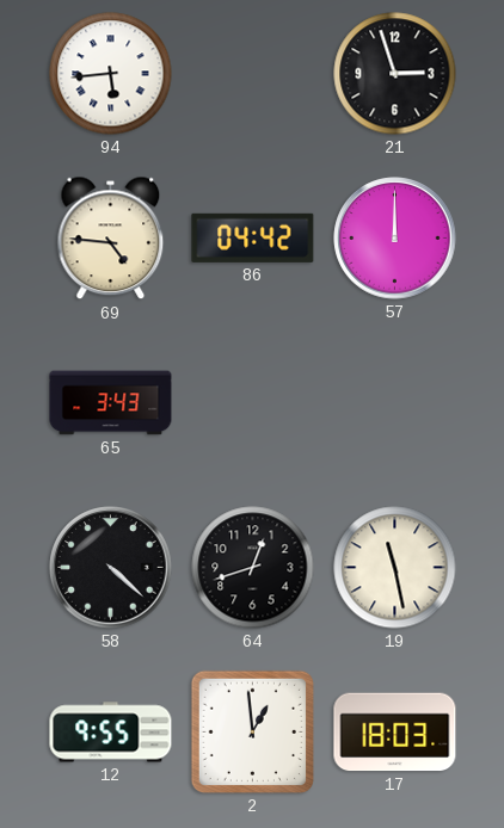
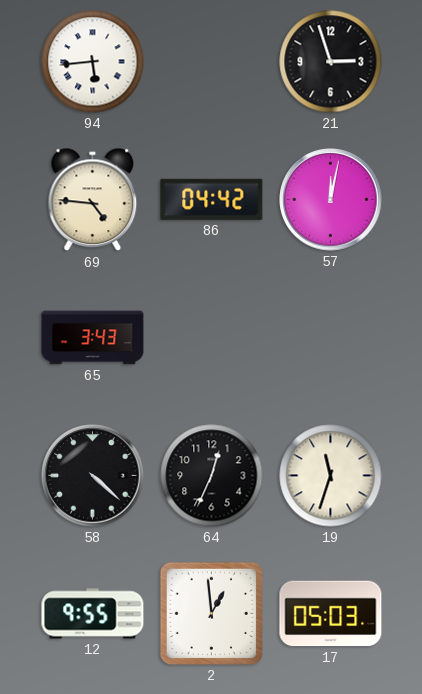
57: 12:00 -> 12:02
64: 12:42 -> 12:34
19: 11:28 -> 11:33
17: 18:03 -> 05:03
